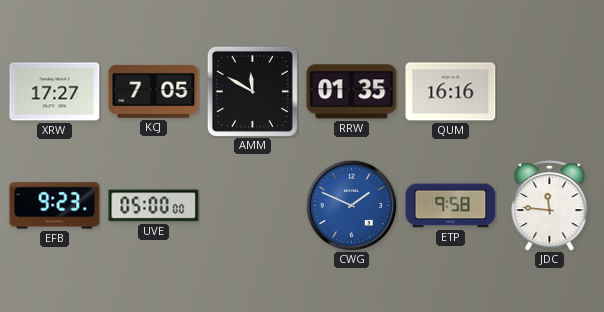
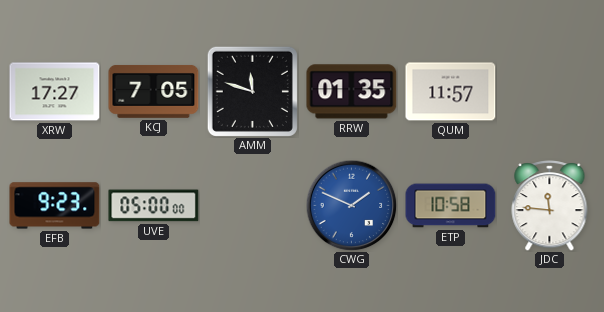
AMM: 11:50 -> 11:48
QUM: 16:16 -> 11:57
ETP: 9:58 -> 10:58
